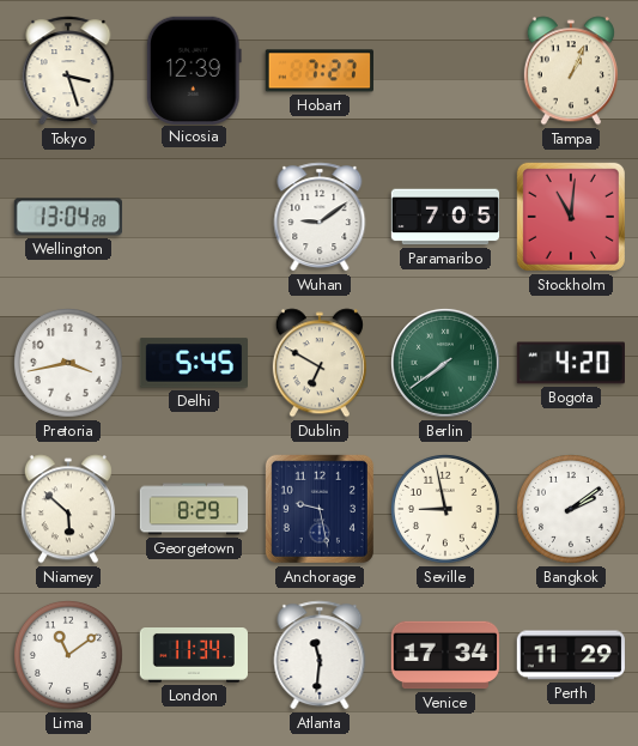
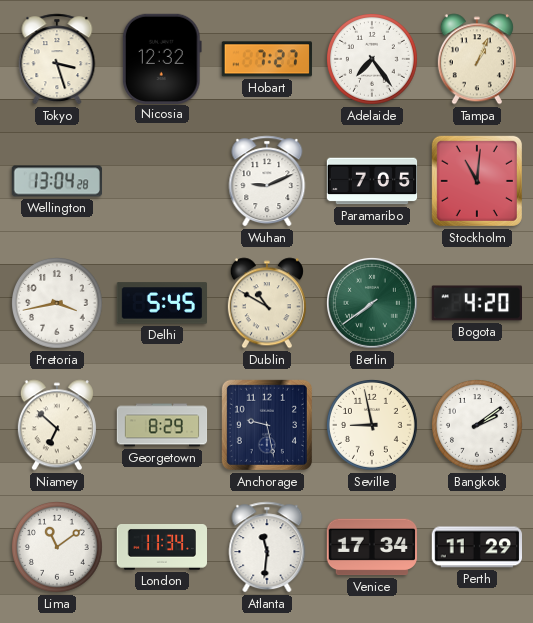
Nicosia: 12:39 -> 12:32
Adelaide: none -> 7:24
Wuhan: 9:09 -> 9:11
Dublin: 6:50 -> 10:50
Niamey: 5:52 -> 6:52
